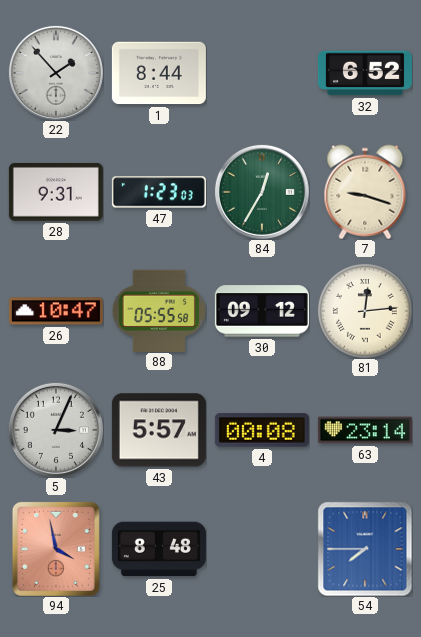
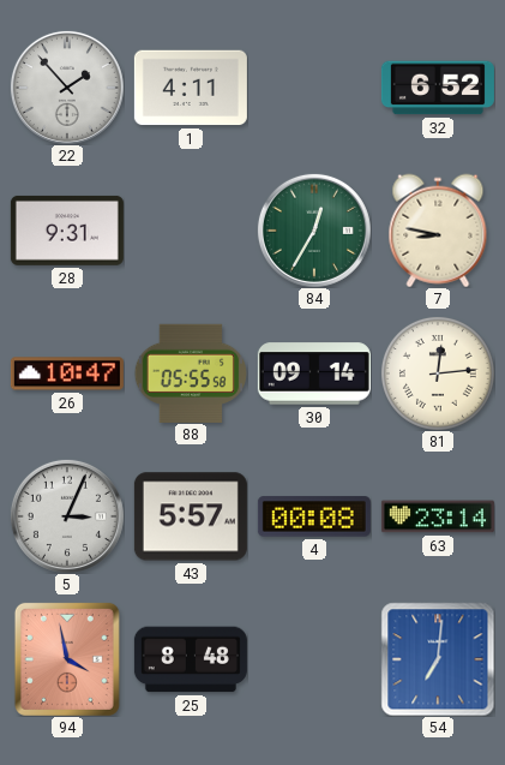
1: 8:44 -> 4:11
47: 1:23 -> none
7: 9:18 -> 8:47
30: 09:12 -> 09:14
54: 7:45 -> 7:01
